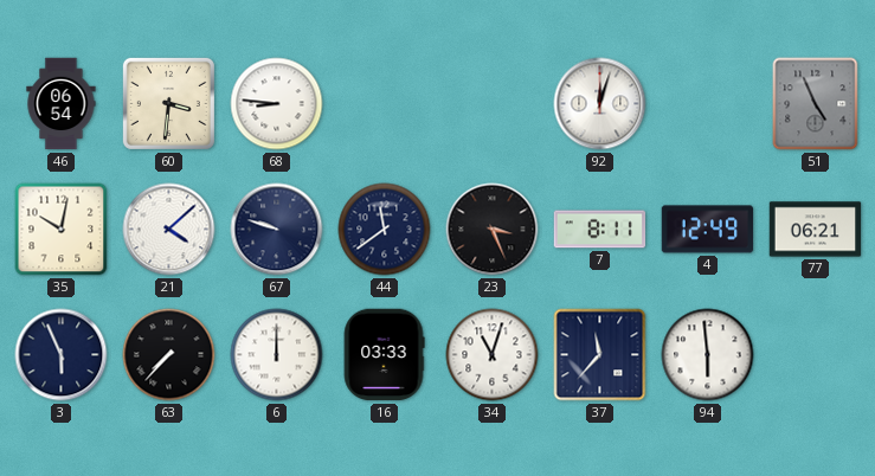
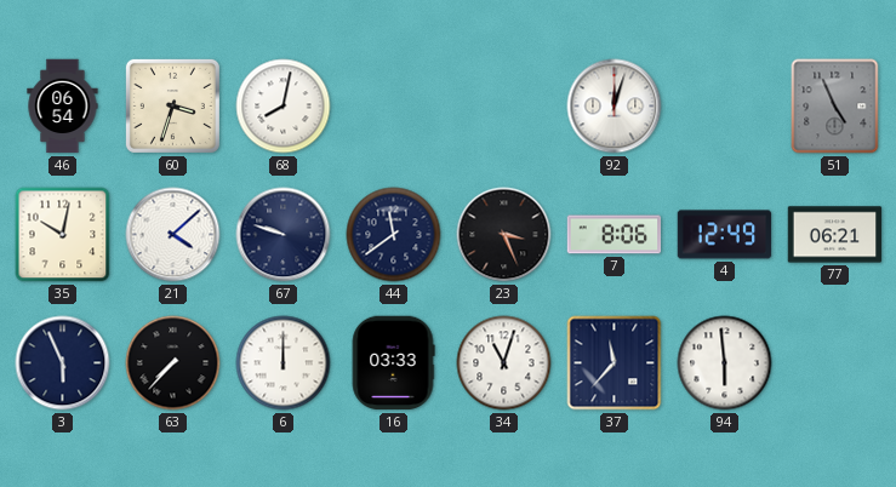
60: 3:31 -> 3:33
68: 8:46 -> 8:02
7: 8:11 -> 8:06
